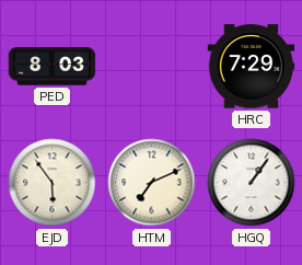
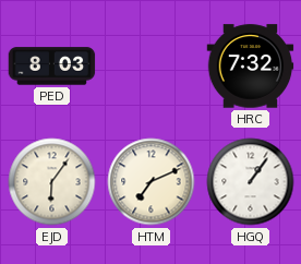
HRC: 7:29 -> 7:32
EJD: 5:54 -> 6:06
